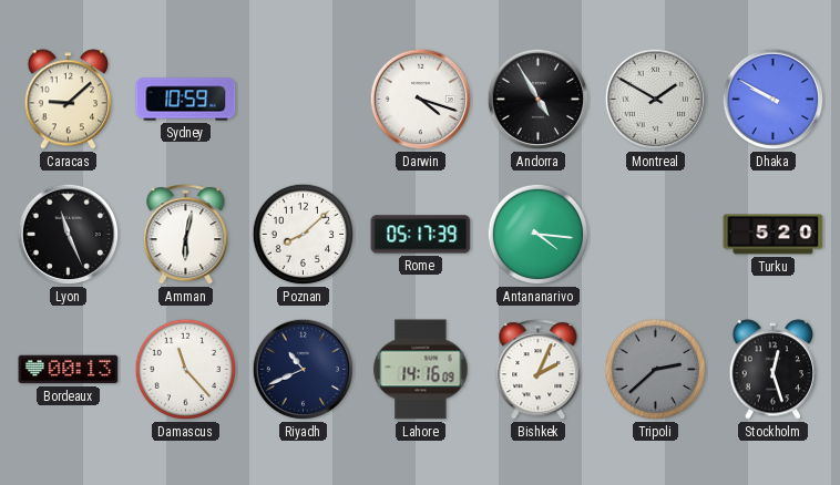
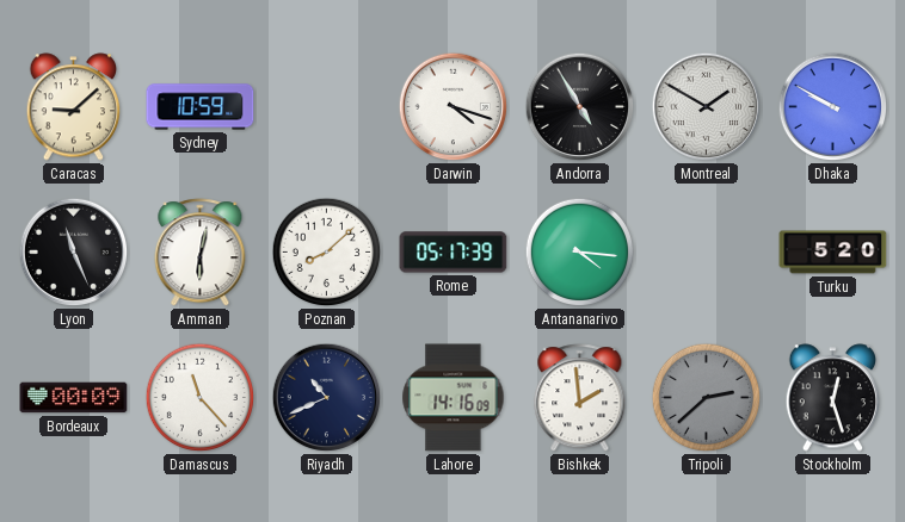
Bordeaux: 00:13 -> 00:09
Bishkek: 2:04 -> 1:59
